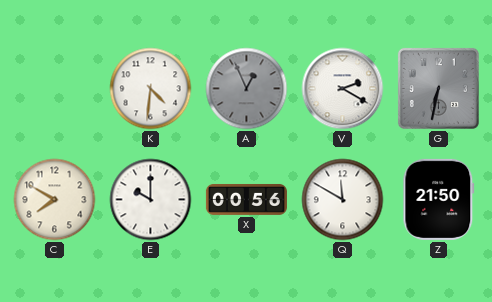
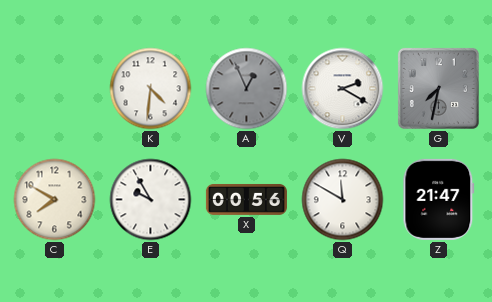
G: 6:32 -> 7:32
E: 10:00 -> 9:55
Z: 21:50 -> 21:47
